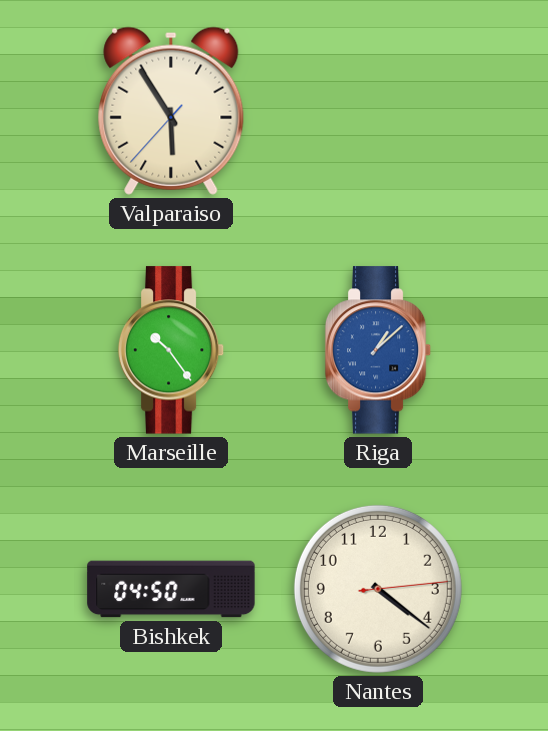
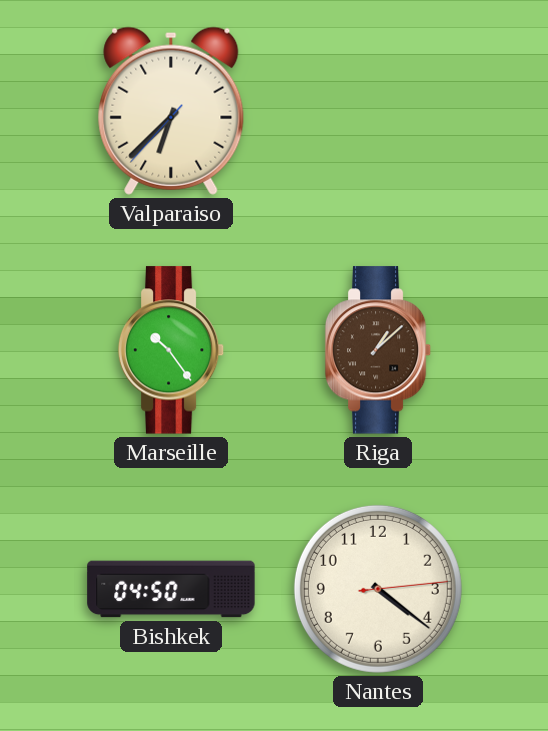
Valparaiso: 5:54 -> 6:37
Riga dial: blue -> brown
